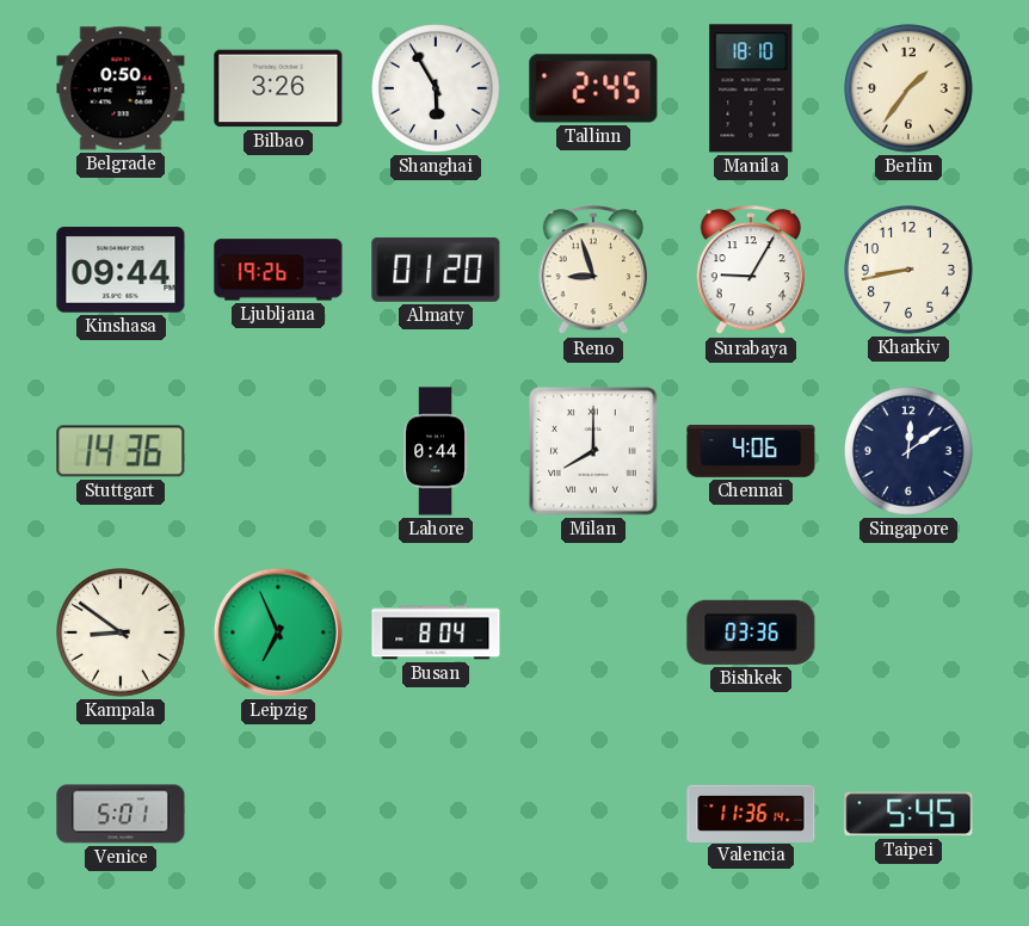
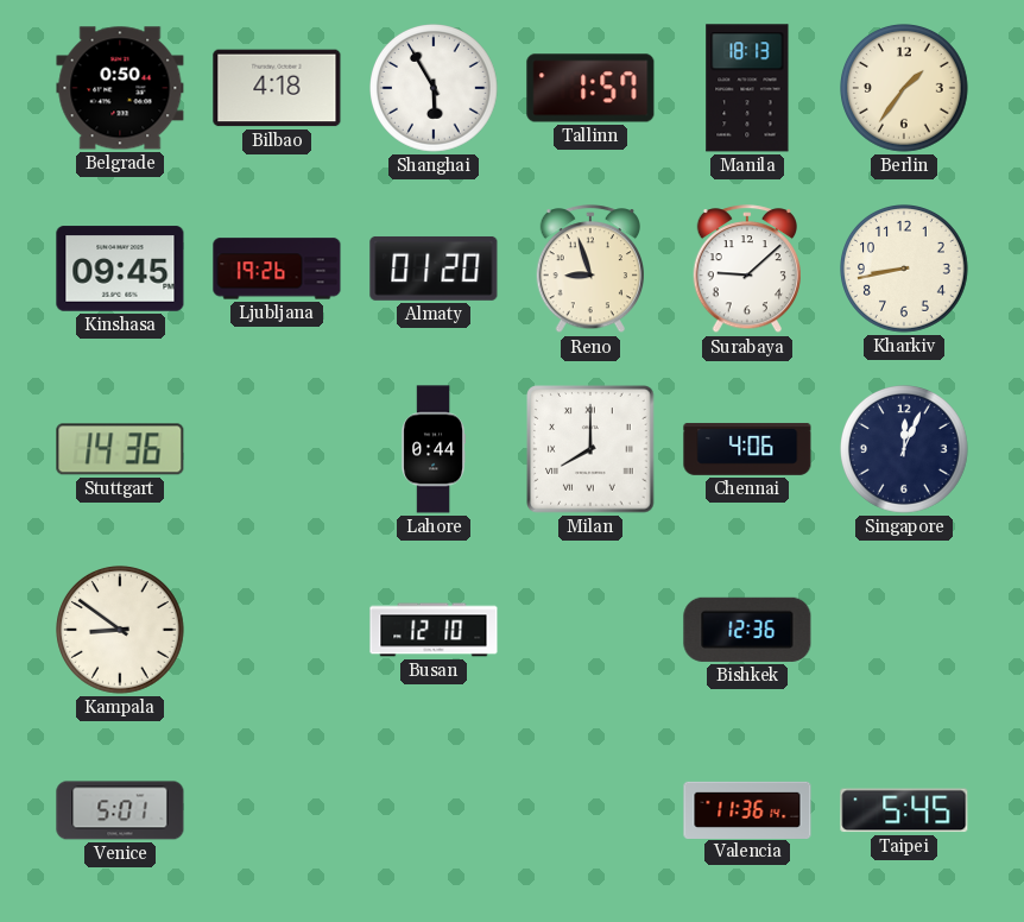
Bilbao: 3:26 -> 4:18
Tallinn: 2:45 -> 1:57
Manila: 18:10 -> 18:13
Kinshasa: 09:44 -> 09:45
Surabaya: 9:05 -> 9:08
Singapore: 12:09 -> 12:04
Leipzig: 6:56 -> none
Busan: 8:04 -> 12:10
Bishkek: 03:36 -> 12:36
